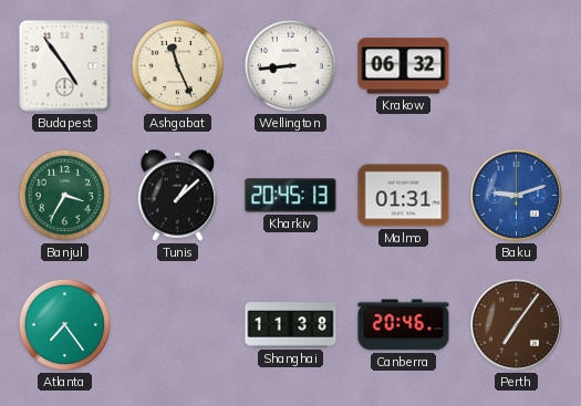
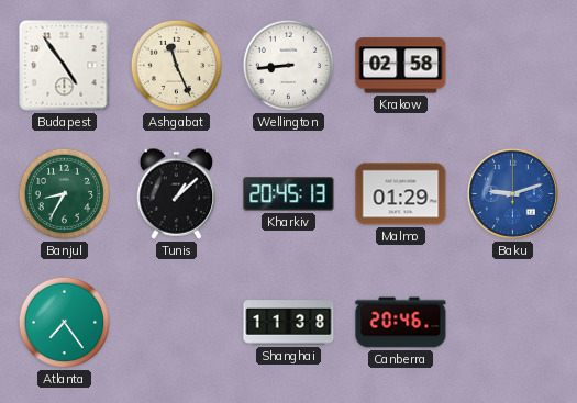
Krakow: 06:32 -> 02:58
Banjul: 3:35 -> 8:35
Malmo: 01:31 -> 01:29
Perth: 7:06 -> none
